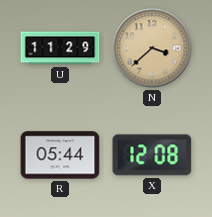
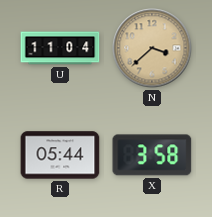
U: 11:29 -> 11:04
X: 12:08 -> 3:58
